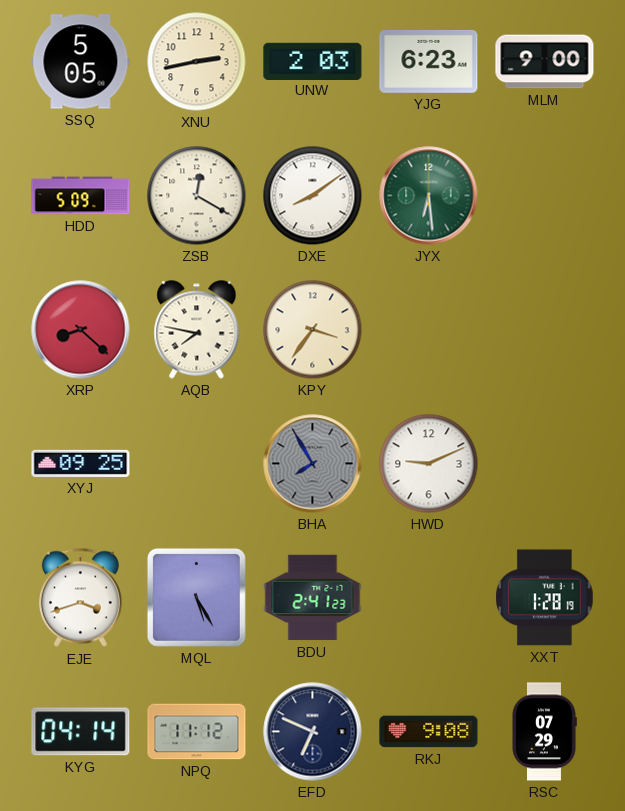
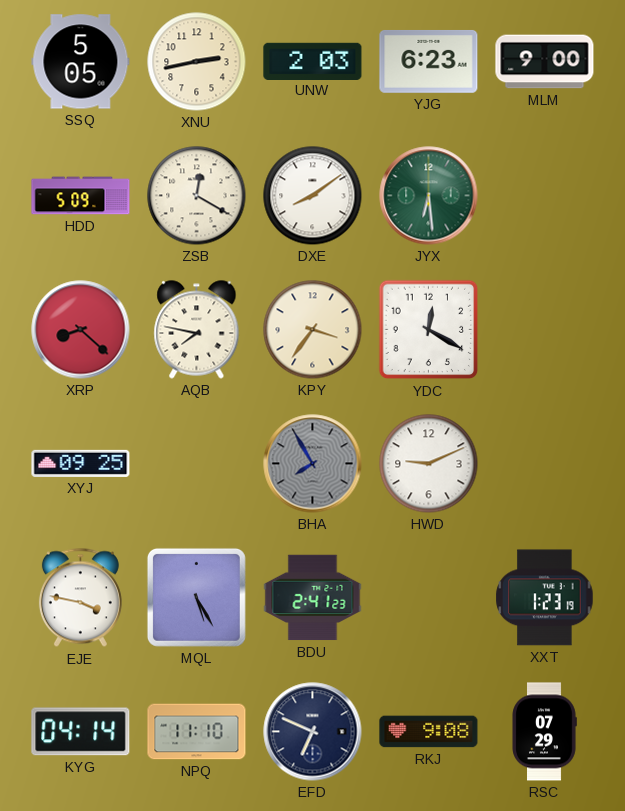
YDC: none -> 12:20
EJE: 3:42 -> 3:47
XXT: 1:28 -> 1:23
NPQ: 11:12 -> 11:10
